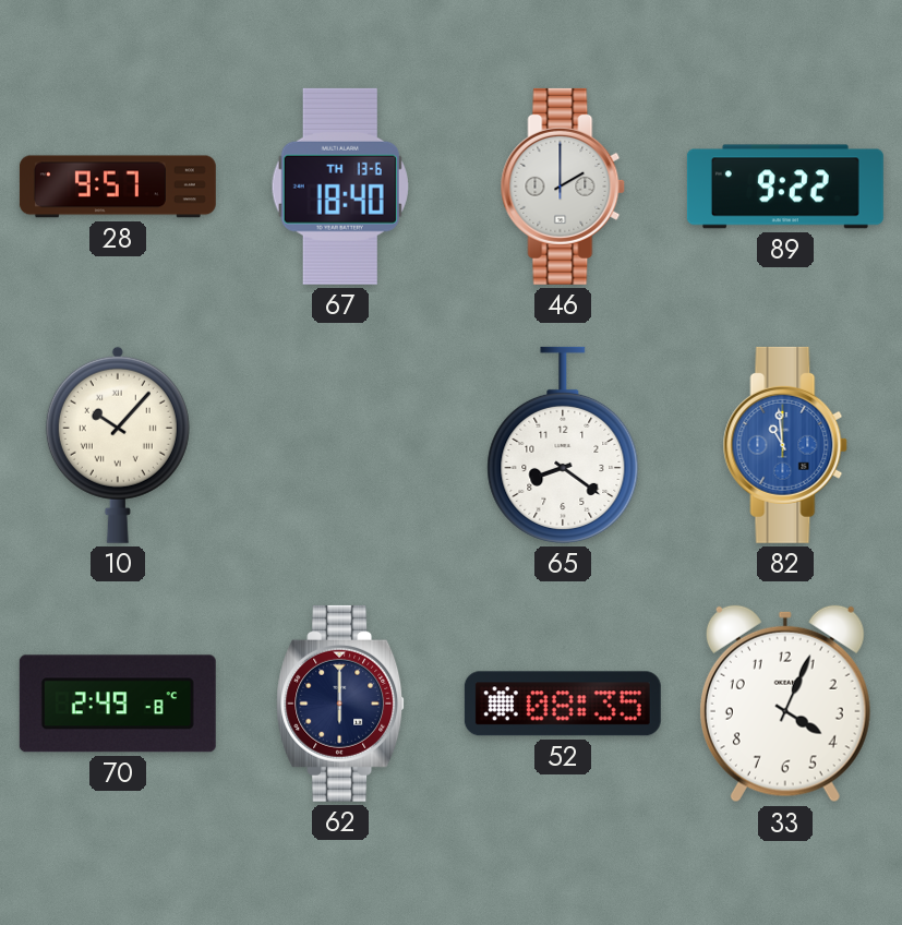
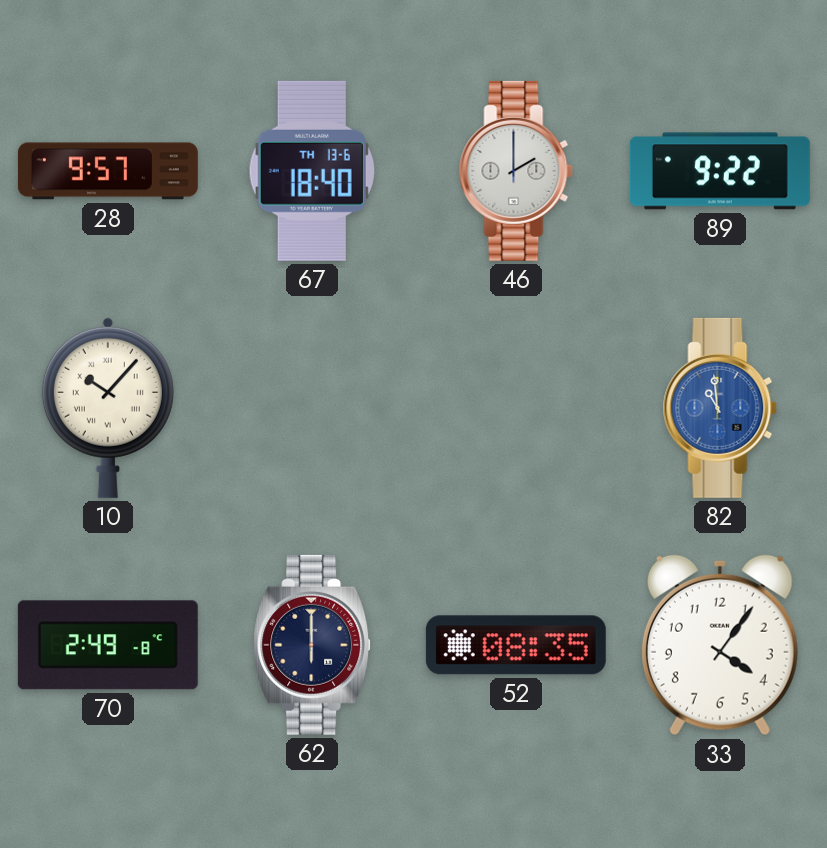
65: 8:21 -> none
33: 4:04 -> 4:06
